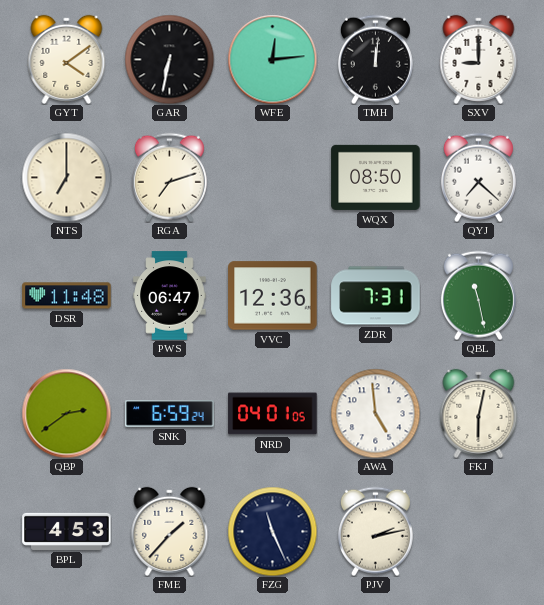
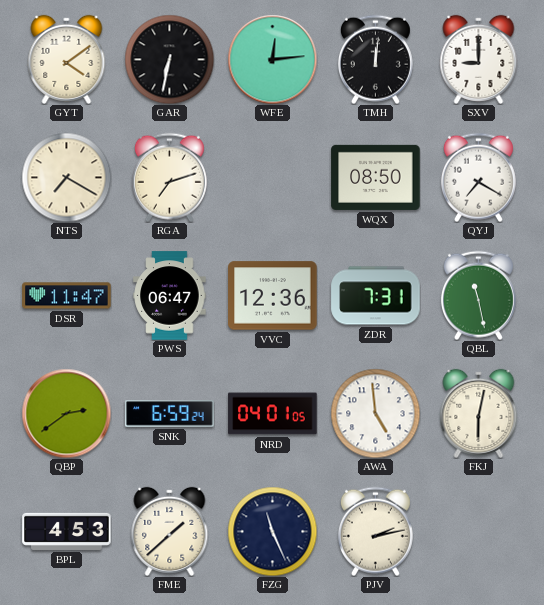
NTS: 7:00 -> 7:20
QYJ: 7:22 -> 7:20
DSR: 11:48 -> 11:47
FME: 1:37 -> 1:38
